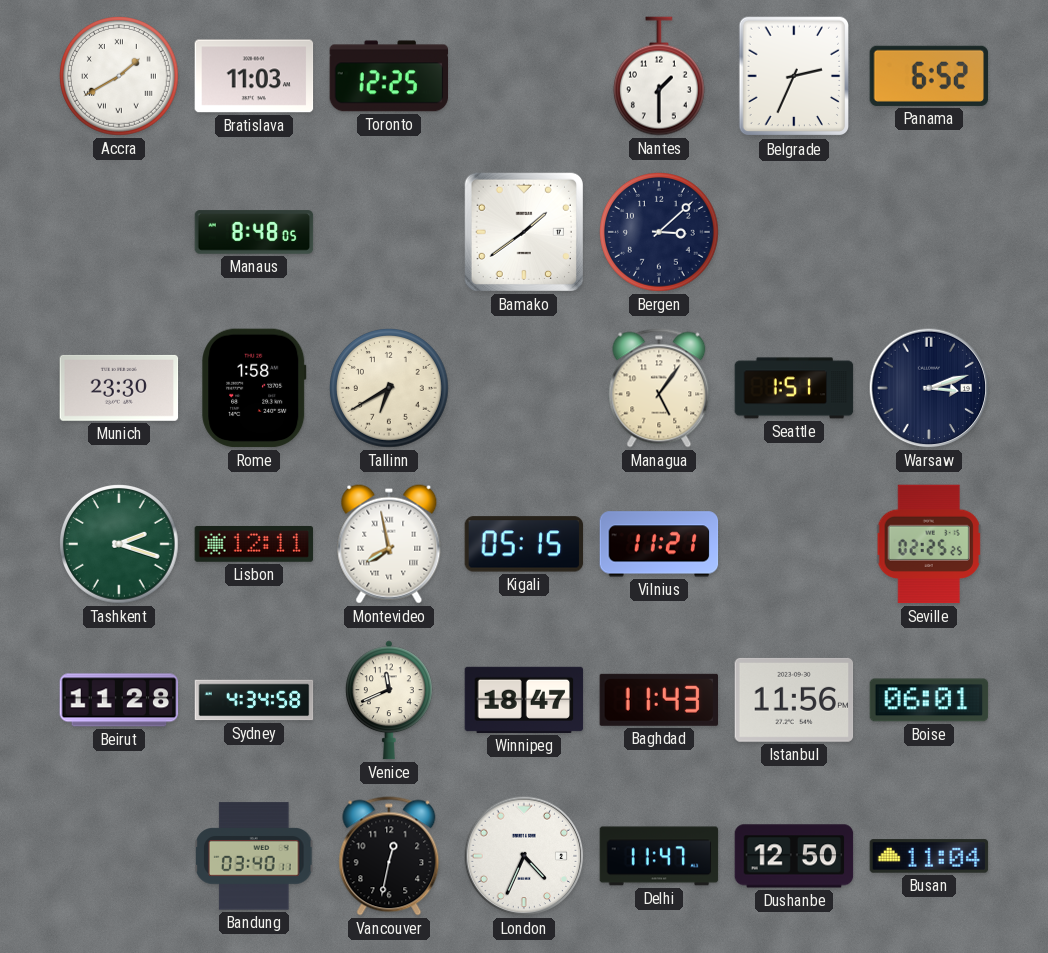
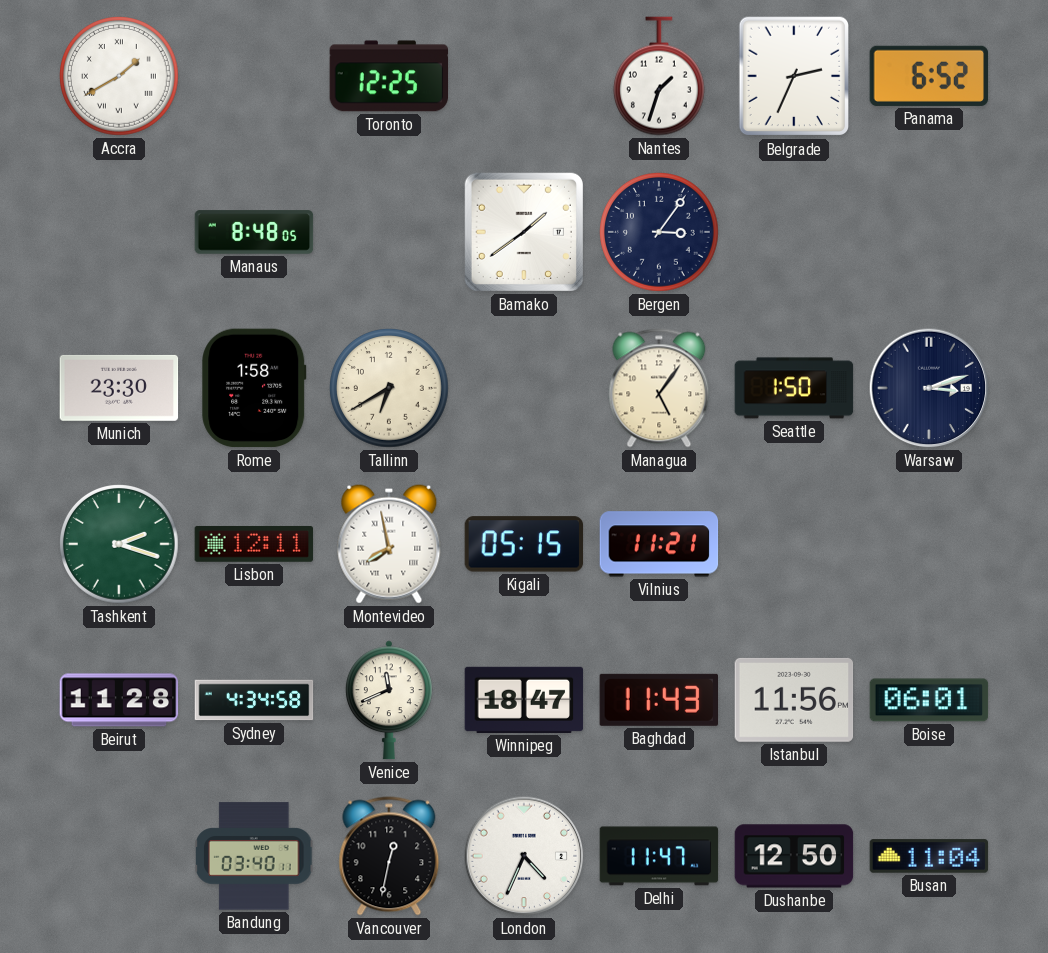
Bratislava: 11:03 -> none
Nantes: 1:30 -> 1:33
Bergen: 3:08 -> 3:06
Seattle: 1:51 -> 1:50
Seville: 02:25 -> none
